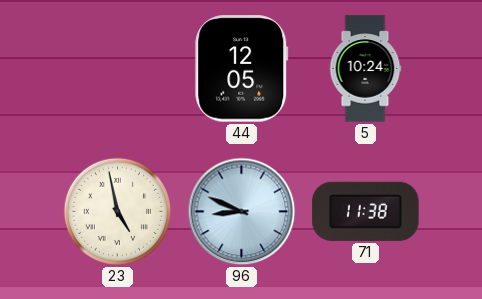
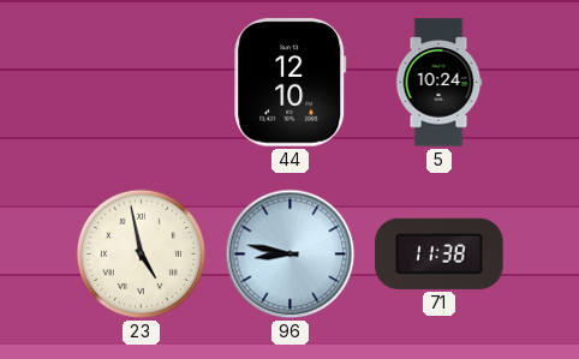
44: 12:05 -> 12:10
96: 8:49 -> 8:47
